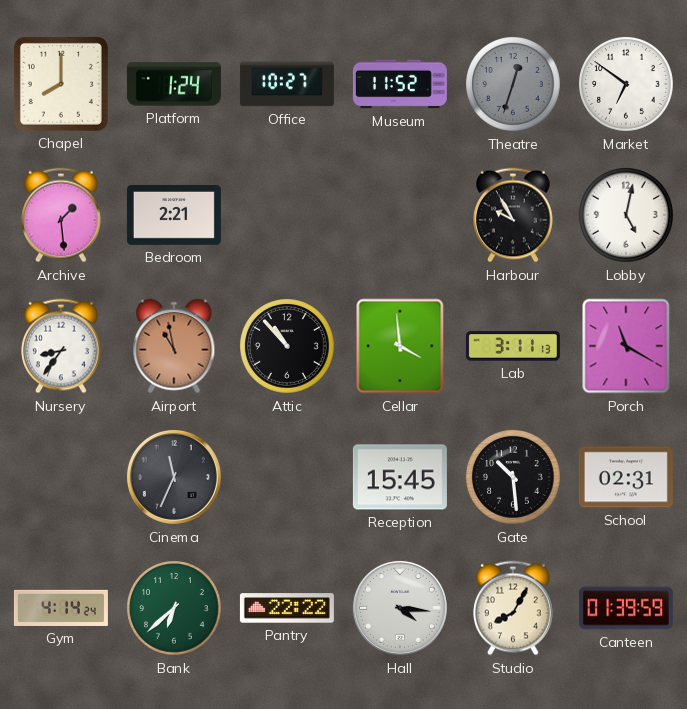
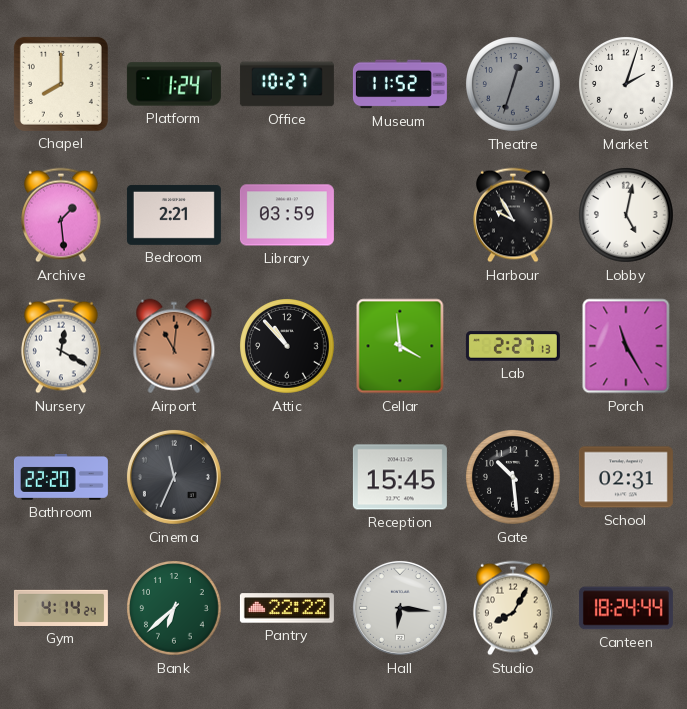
Market: 6:51 -> 2:03
Library: none -> 03:59
Nursery: 8:36 -> 12:20
Airport: 10:58 -> 11:01
Lab: 3:11 -> 2:27
Porch: 11:20 -> 11:25
Bathroom: none -> 22:20
Hall: 4:16 -> 6:16
Canteen: 01:39 -> 18:24
